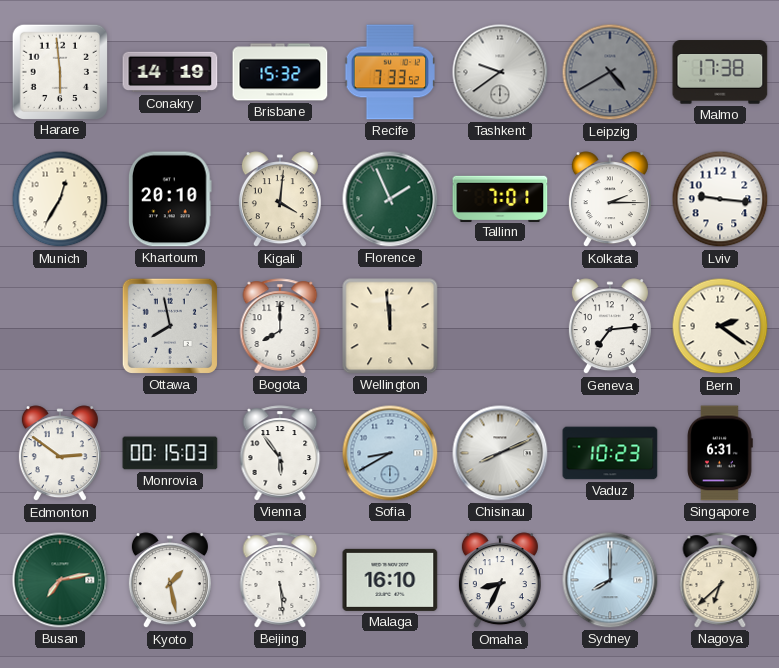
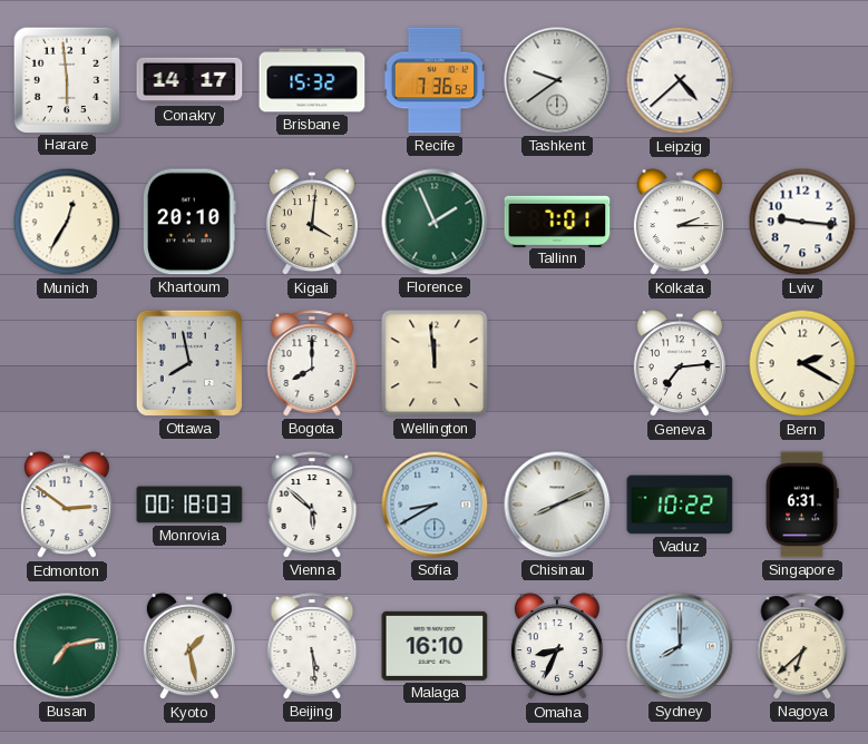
Conakry: 14:19 -> 14:17
Recife: 7:33 -> 7:36
Leipzig: 4:40 -> 4:38
Leipzig dial: grey -> white
Malmo: 17:38 -> none
Bern: 2:21 -> 2:20
Monrovia: 00:15 -> 00:18
Vienna: 5:54 -> 5:52
Vaduz: 10:23 -> 10:22
